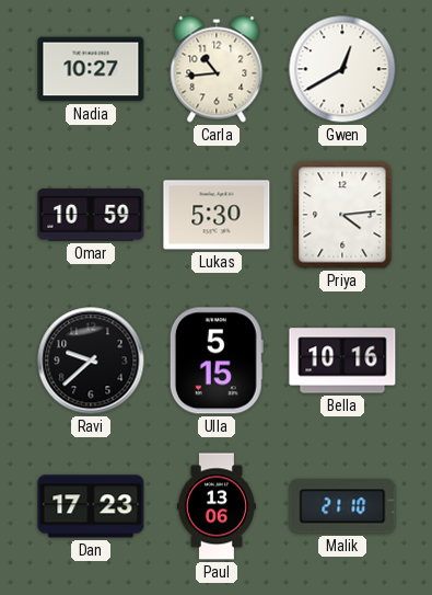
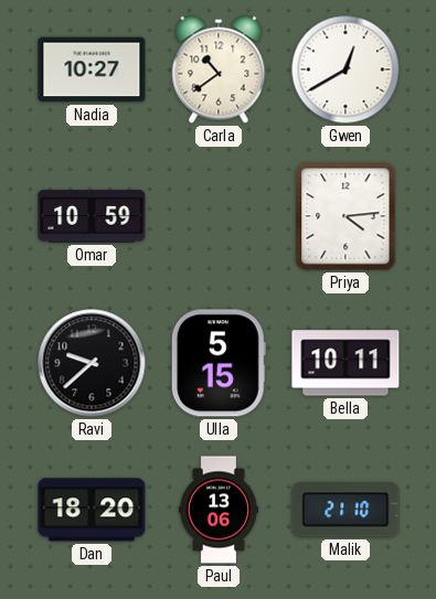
Carla: 10:44 -> 10:39
Lukas: 5:30 -> none
Bella: 10:16 -> 10:11
Dan: 17:23 -> 18:20
